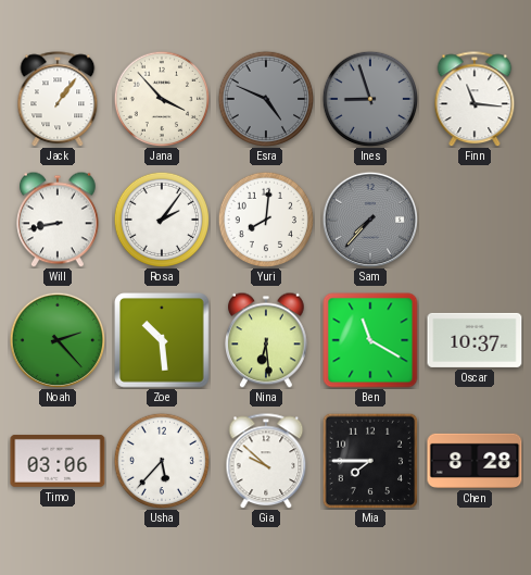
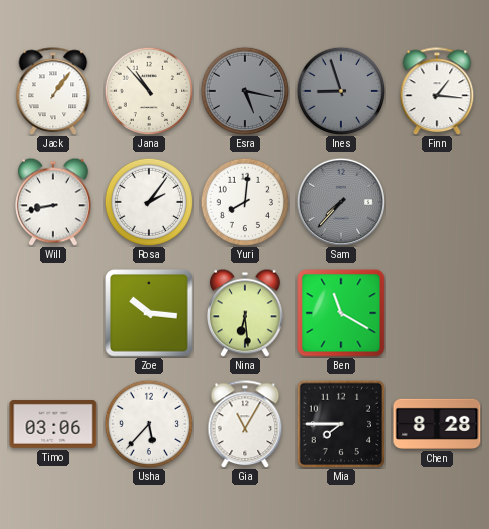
Jana: 3:53 -> 10:53
Esra: 4:49 -> 5:17
Finn: 11:16 -> 1:16
Noah: 2:23 -> none
Zoe: 10:29 -> 10:16
Oscar: 10:37 -> none
Gia: 9:52 -> 11:05
